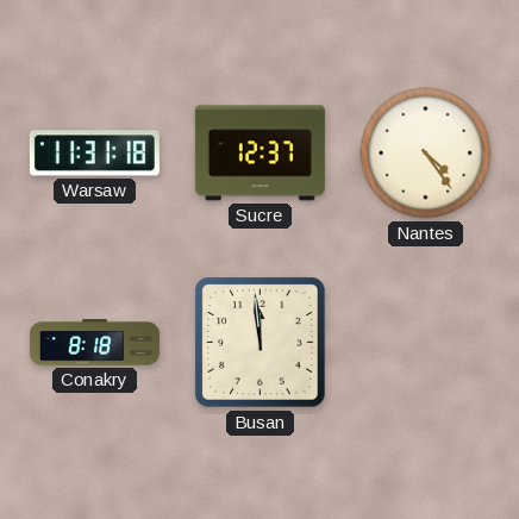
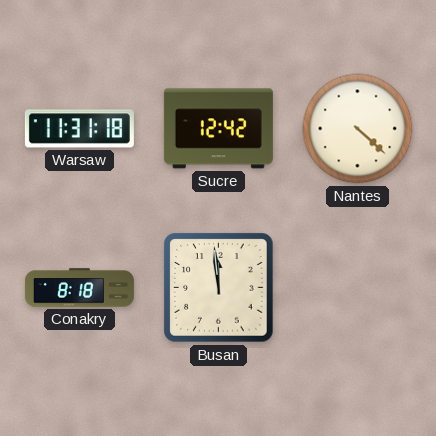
Sucre: 12:37 -> 12:42
Nantes: 4:24 -> 4:22
